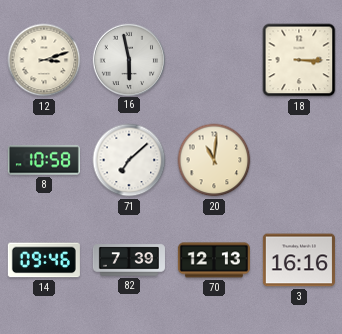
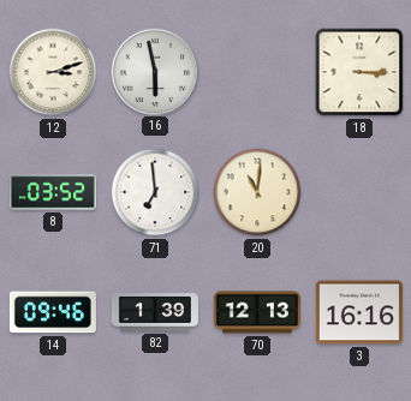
8: 10:58 -> 03:52
71: 7:08 -> 6:59
82: 7:39 -> 1:39
